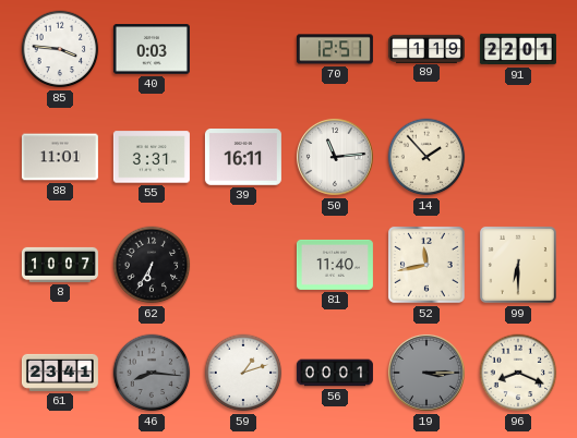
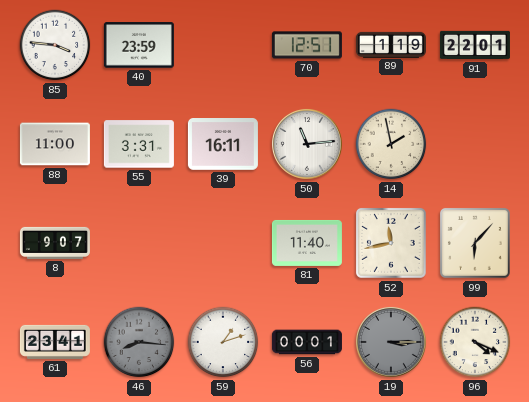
40: 0:03 -> 23:59
88: 11:01 -> 11:00
14: 1:53 -> 1:58
8: 10:07 -> 9:07
62: 6:35 -> none
99: 6:30 -> 6:07
96: 8:19 -> 4:19
